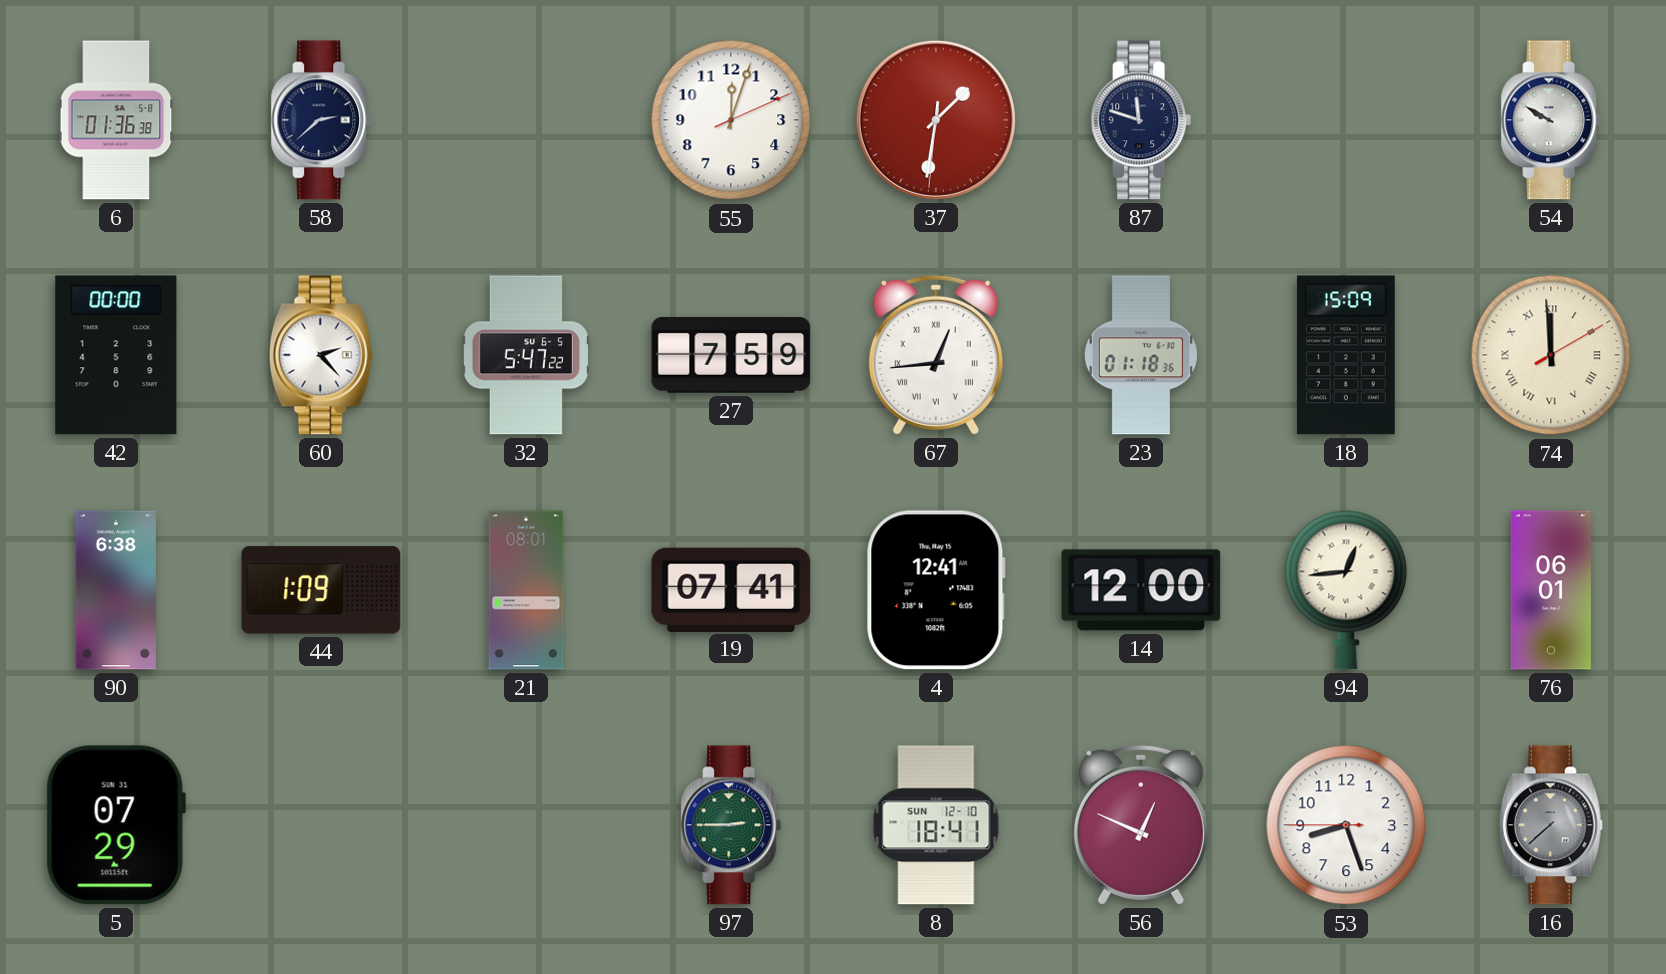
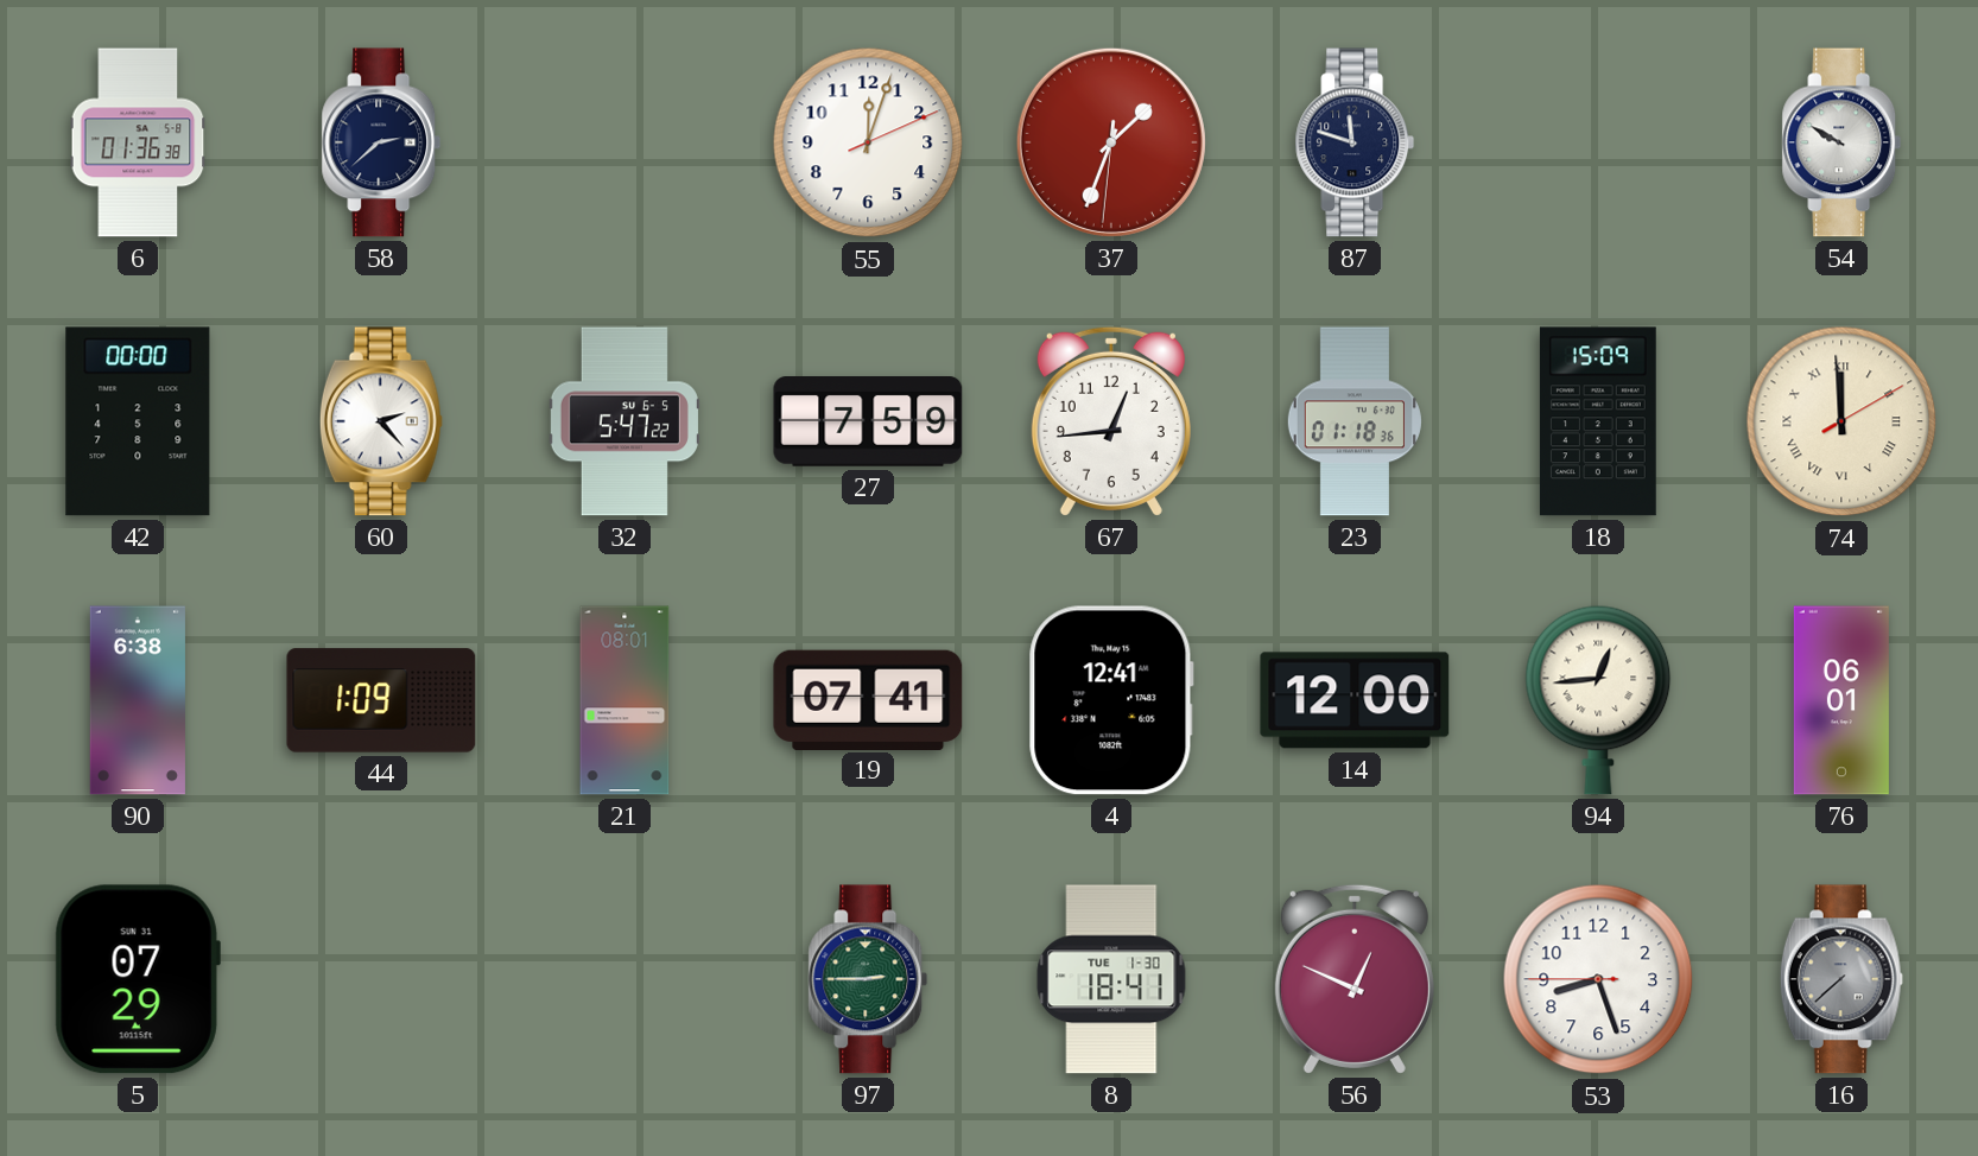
37: 1:31 -> 1:33
67 numerals: Roman -> Arabic
8 date: SUN 12-10 -> TUE 1-30
